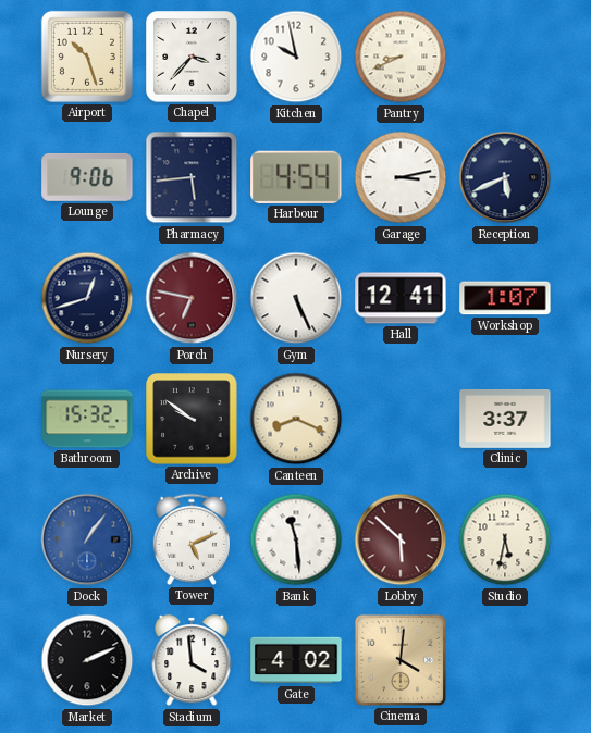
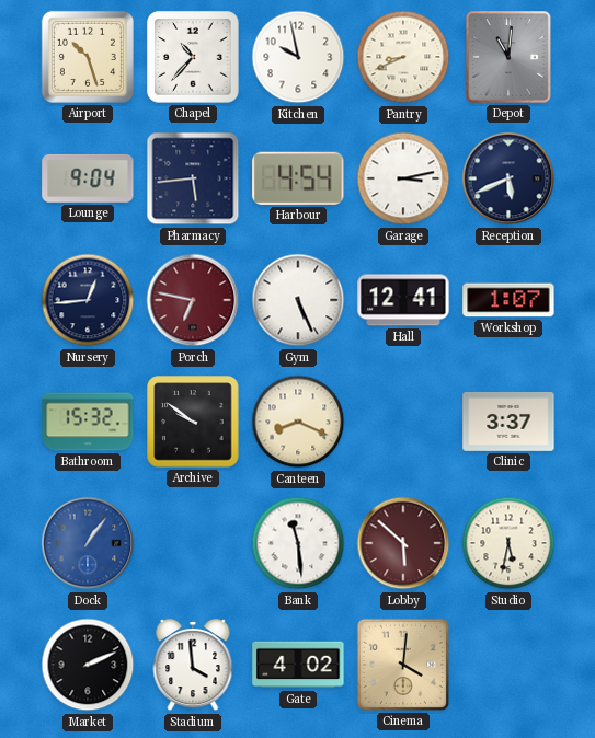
Chapel: 3:37 -> 10:37
Depot: none -> 11:01
Lounge: 9:06 -> 9:04
Nursery: 12:42 -> 12:44
Tower: 5:11 -> none
